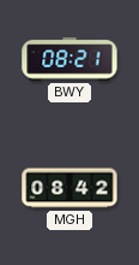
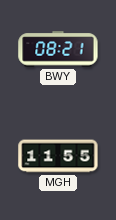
MGH: 08:42 -> 11:55
